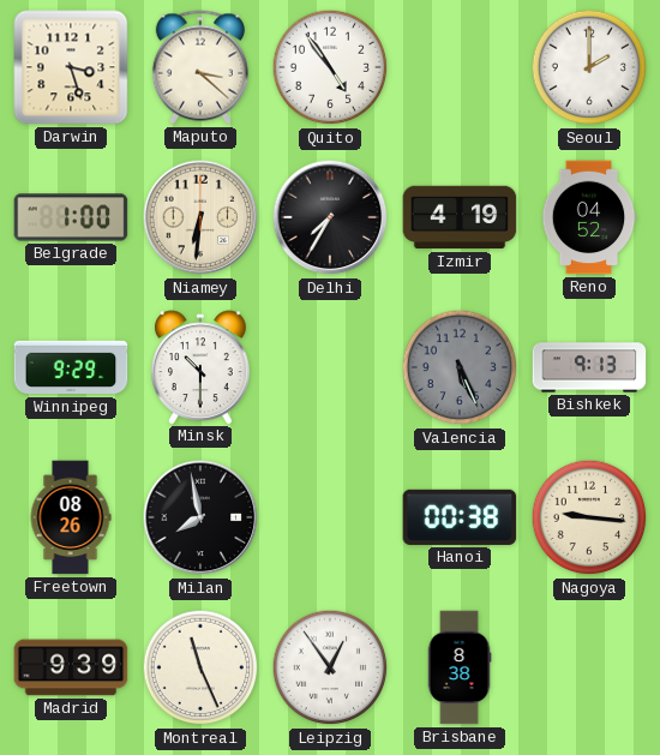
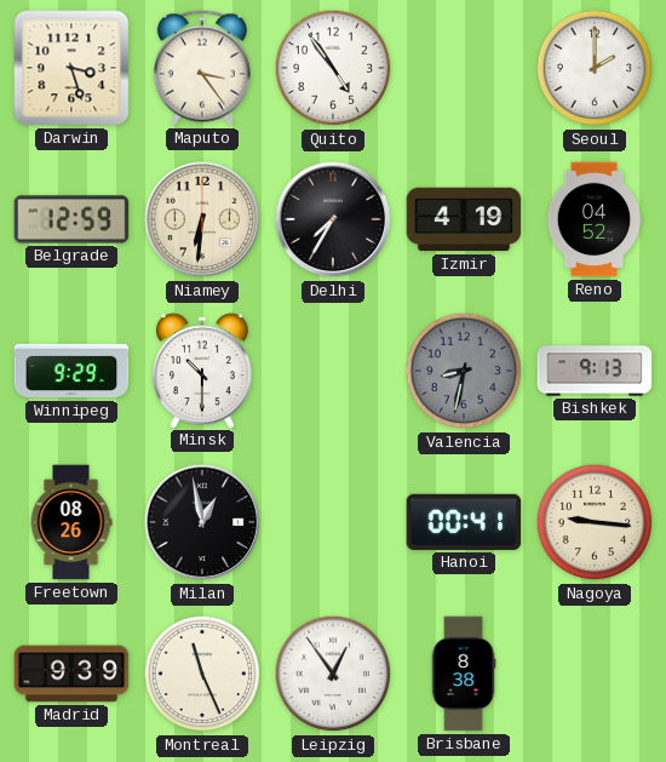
Maputo: 3:22 -> 3:24
Belgrade: 1:00 -> 12:59
Valencia: 5:26 -> 8:32
Milan: 7:58 -> 12:58
Hanoi: 00:38 -> 00:41
